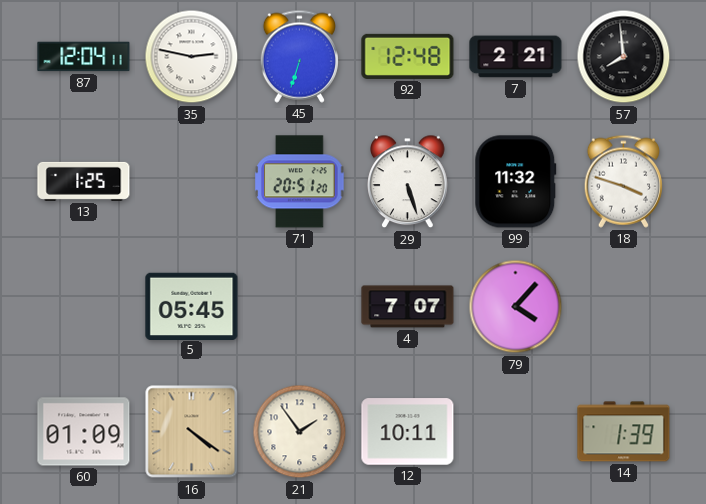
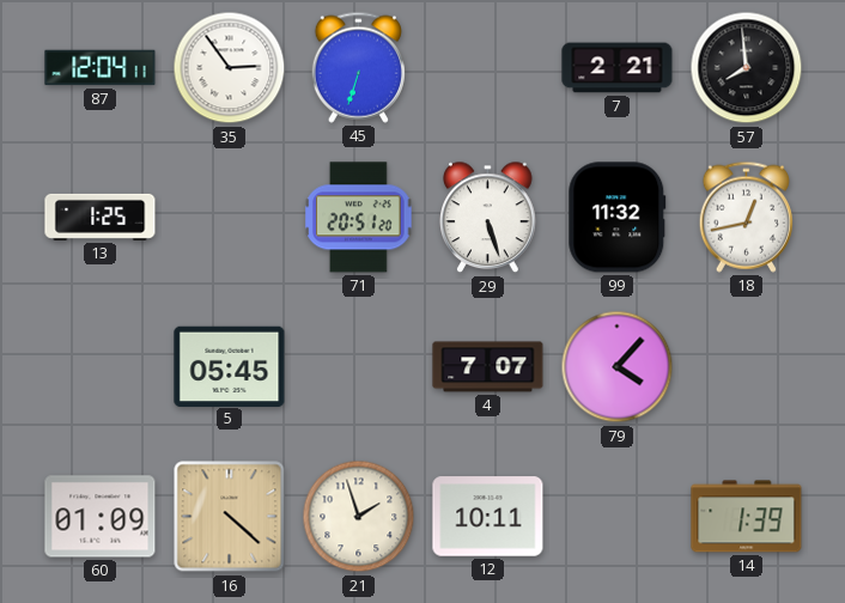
35: 2:47 -> 2:54
92: 12:48 -> none
18: 3:48 -> 12:43
16: 4:21 -> 4:22
21: 1:54 -> 1:57
